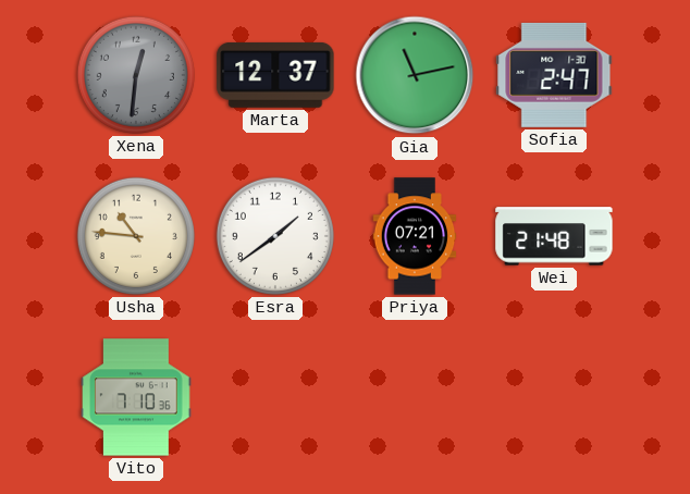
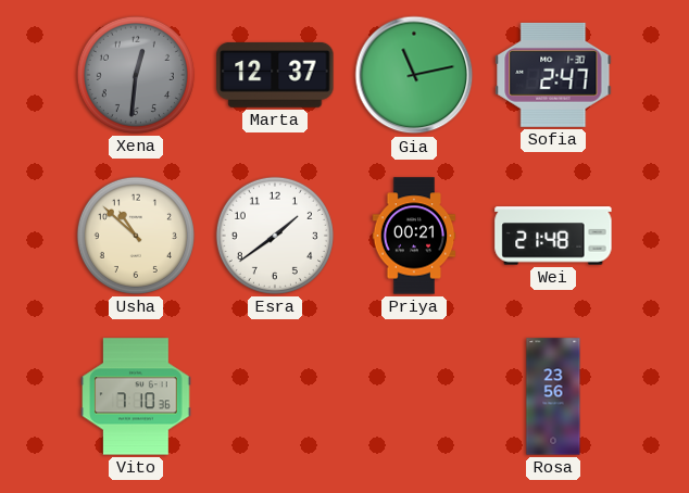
Usha: 10:46 -> 10:52
Priya: 07:21 -> 00:21
Rosa: none -> 23:56
